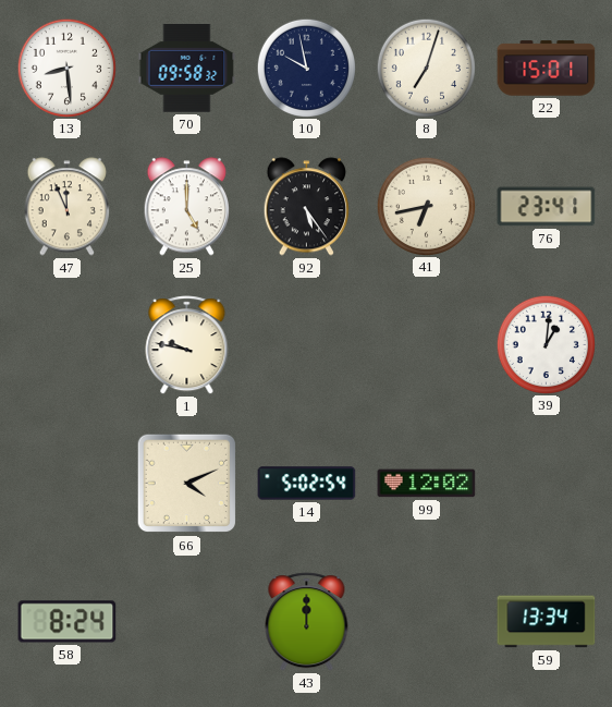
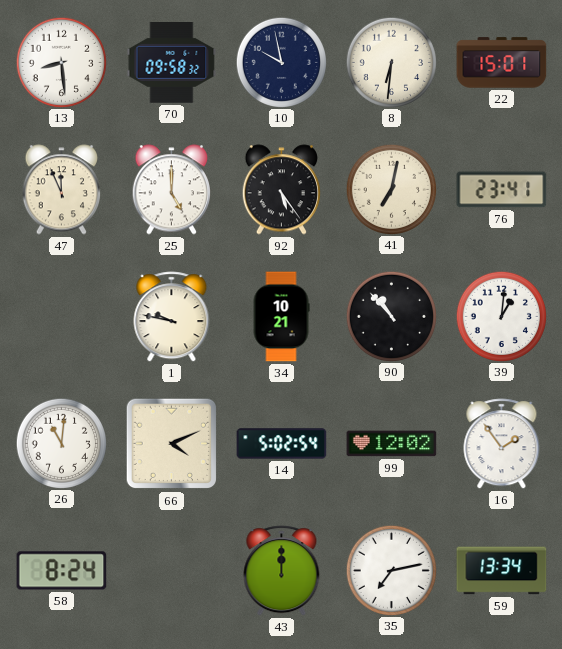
8: 7:03 -> 6:31
41: 6:43 -> 7:02
34: none -> 10:21
90: none -> 10:53
26: none -> 11:01
16: none -> 1:54
35: none -> 7:13
